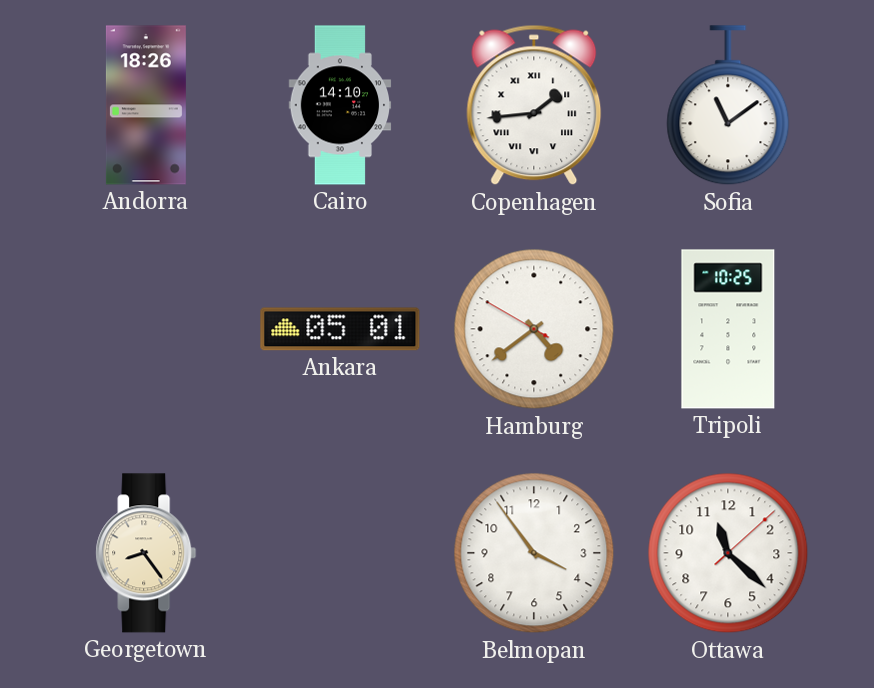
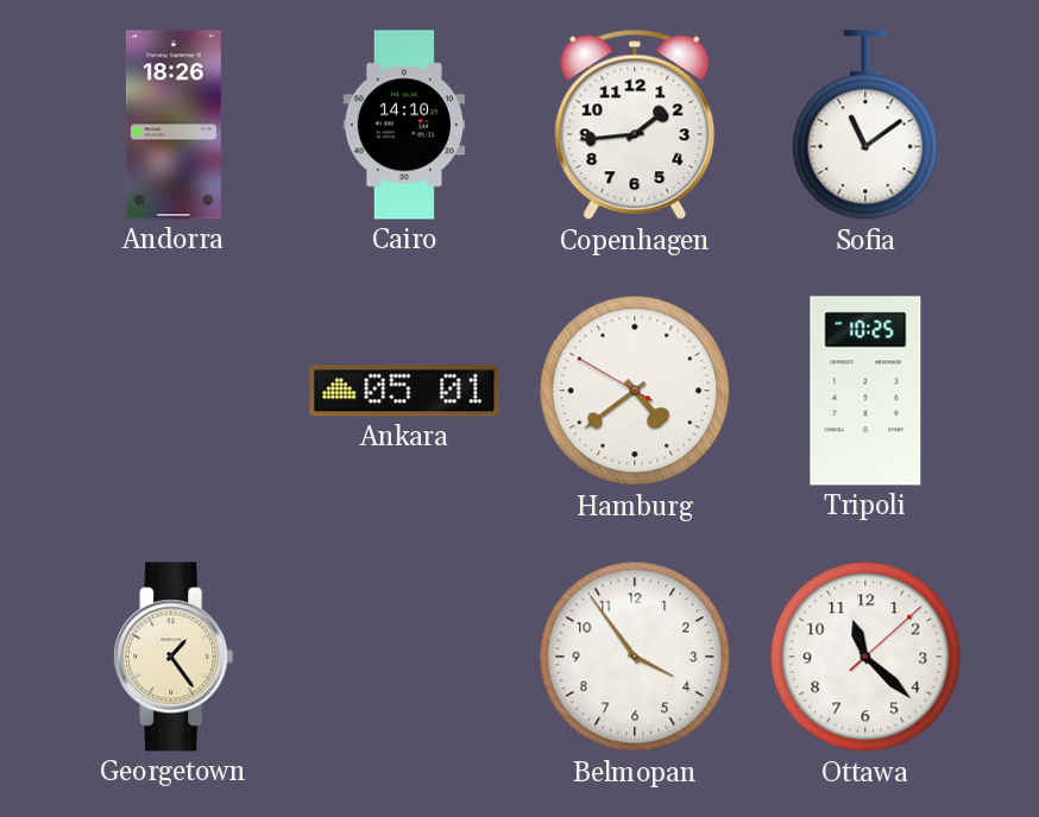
Copenhagen numerals: Roman -> Arabic
Georgetown: 8:24 -> 1:24
